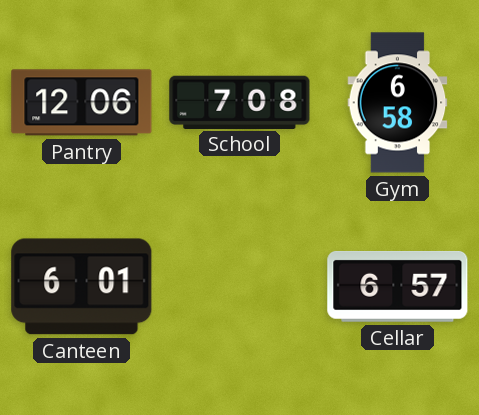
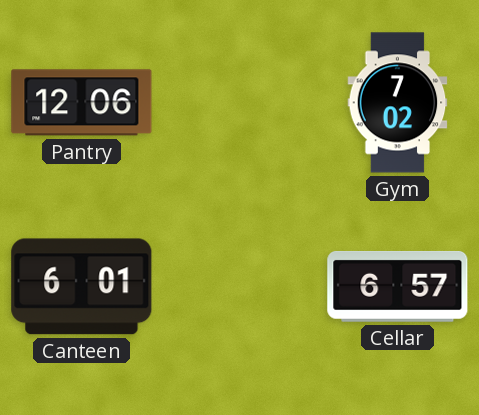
School: 7:08 -> none
Gym: 6:58 -> 7:02
